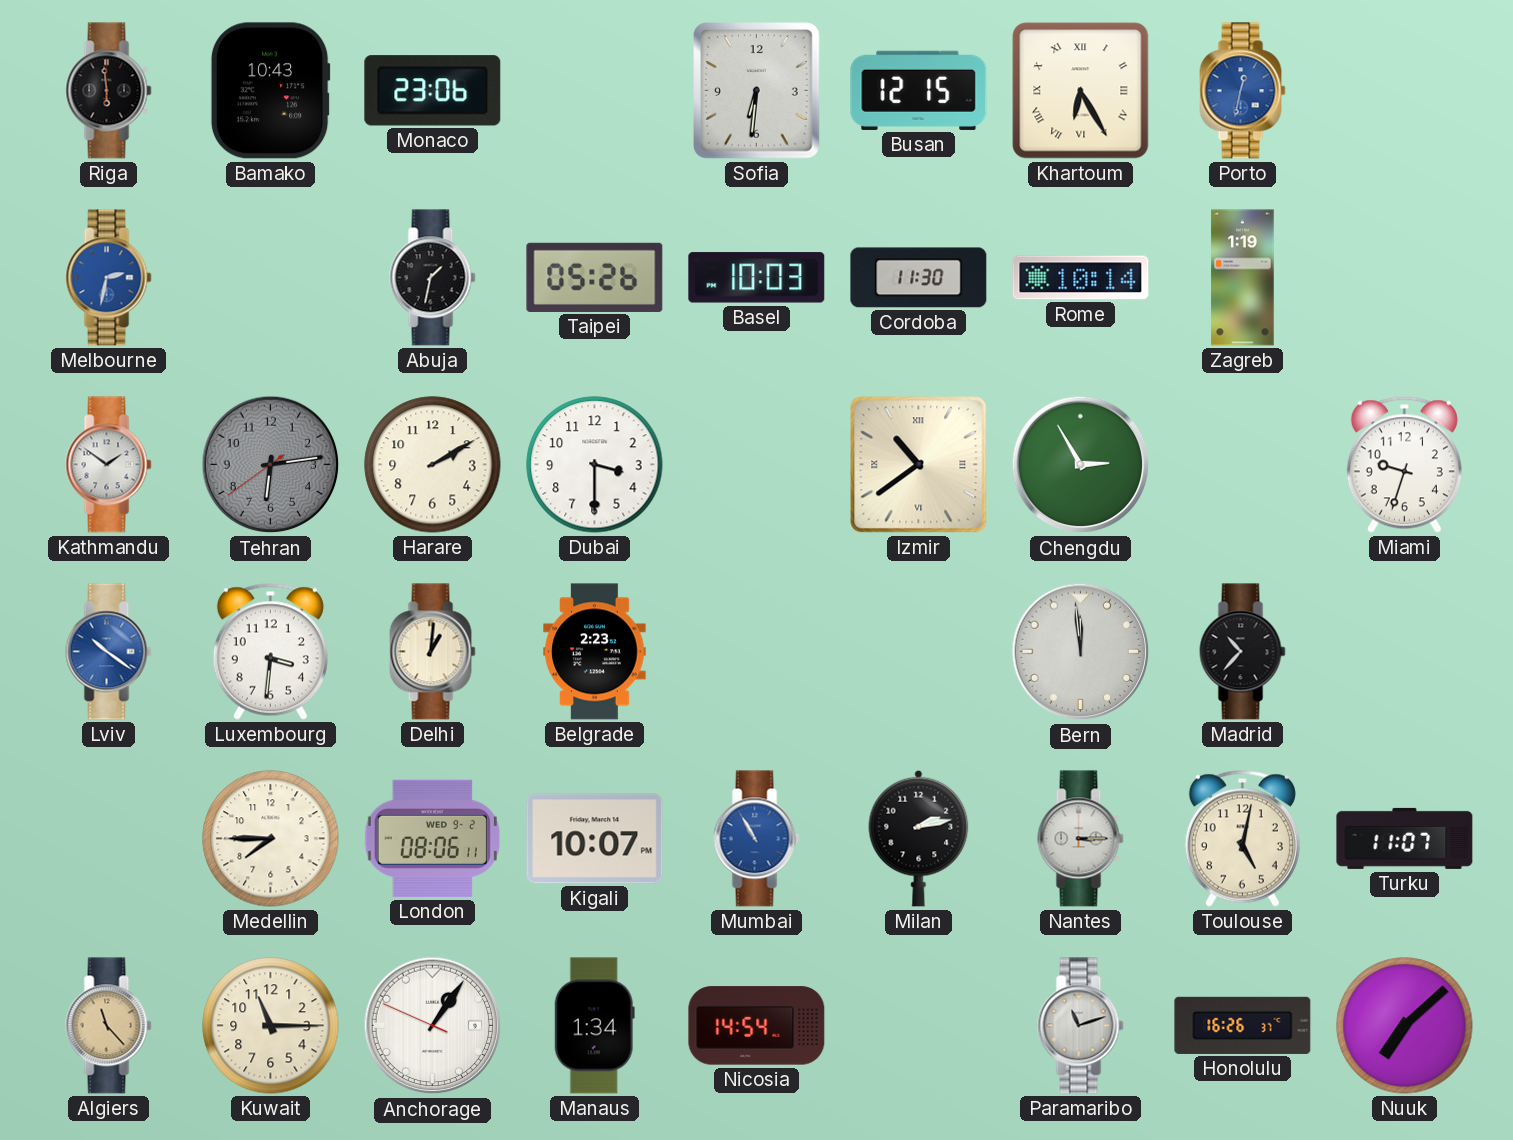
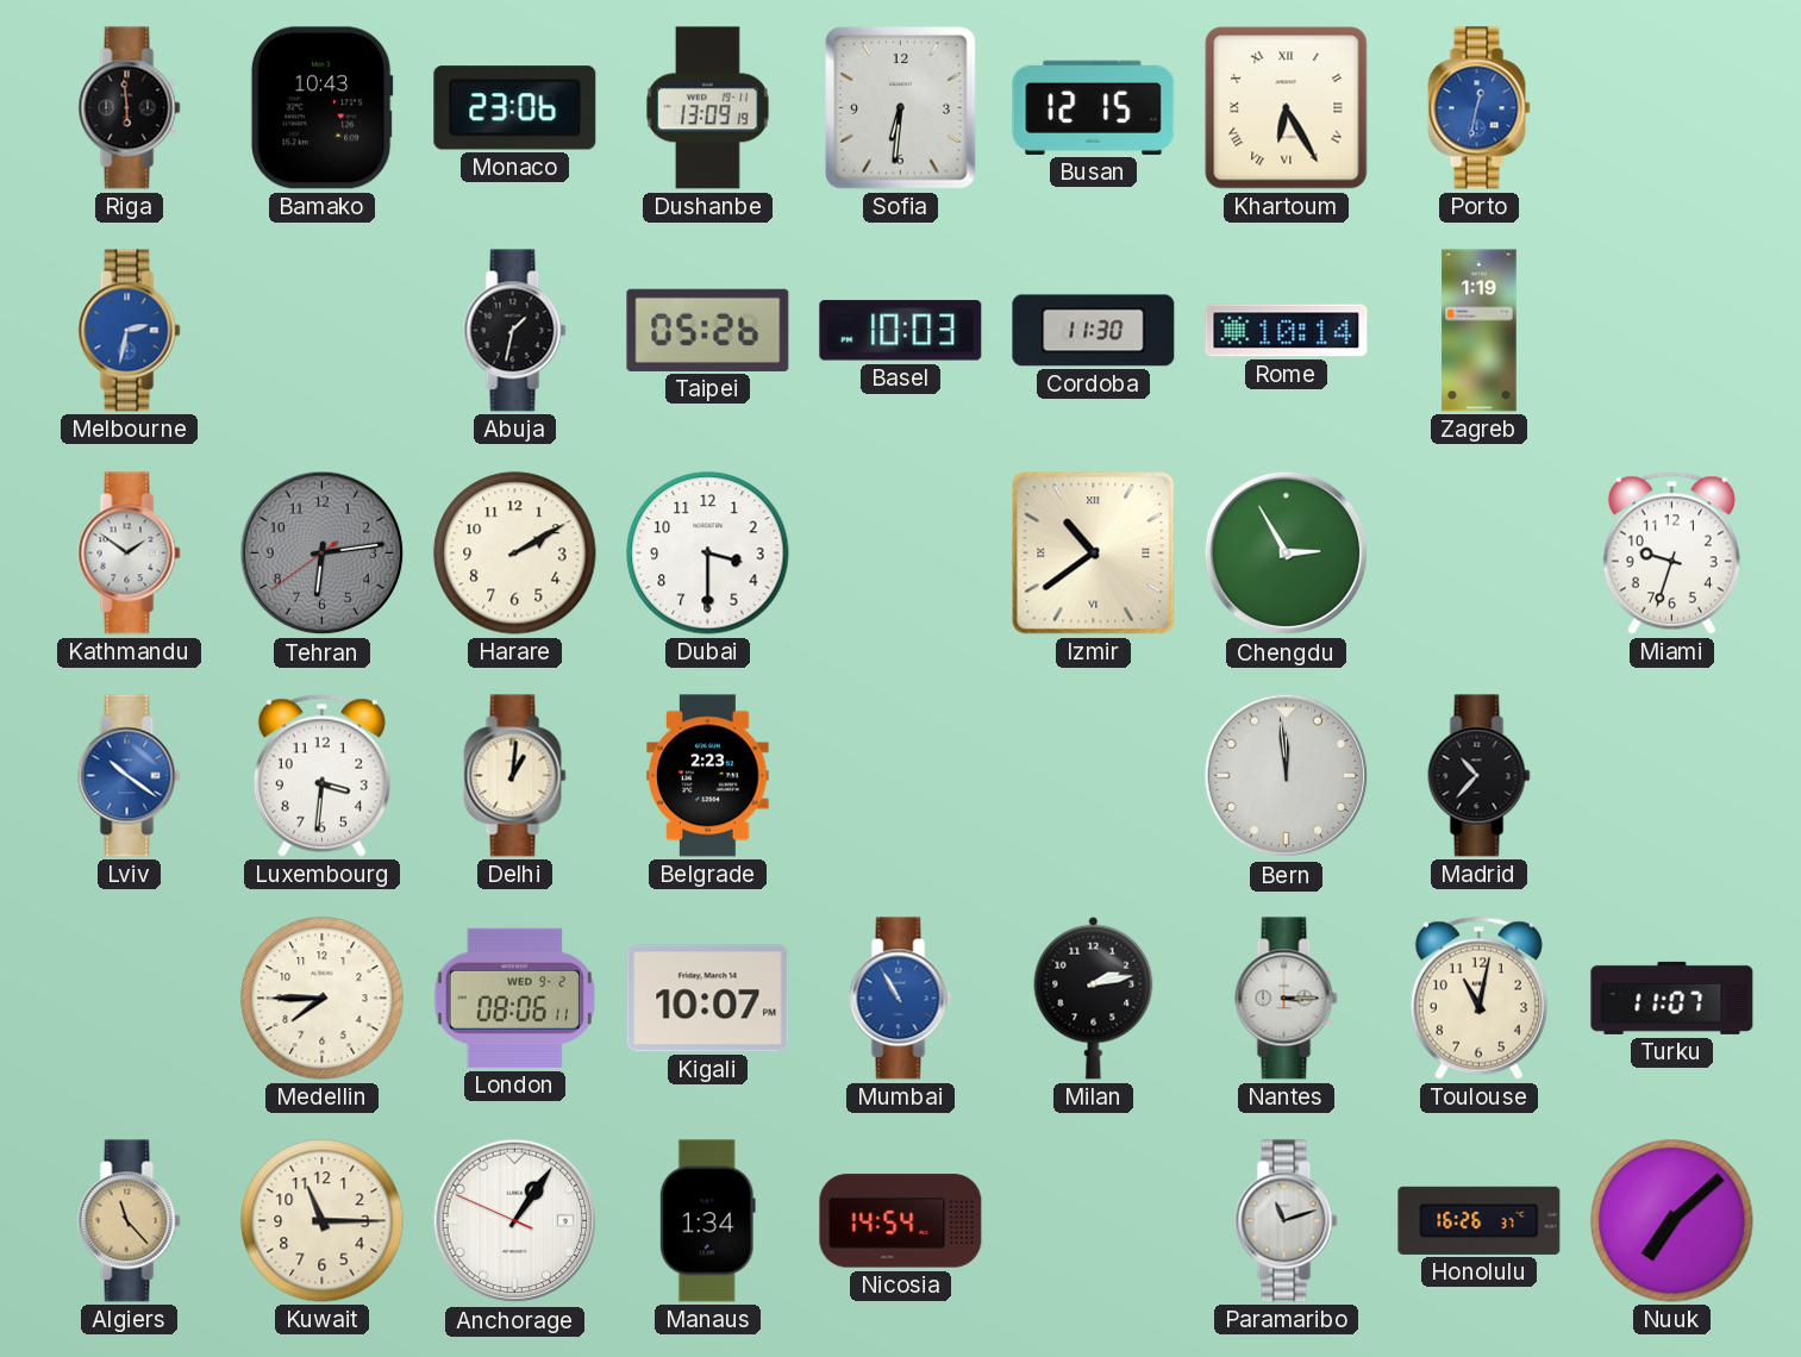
Dushanbe: none -> 13:09
Toulouse: 5:02 -> 11:02
